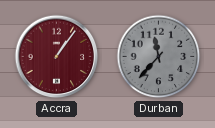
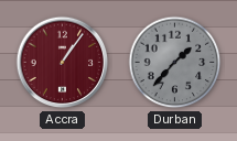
Durban: 11:37 -> 1:37
